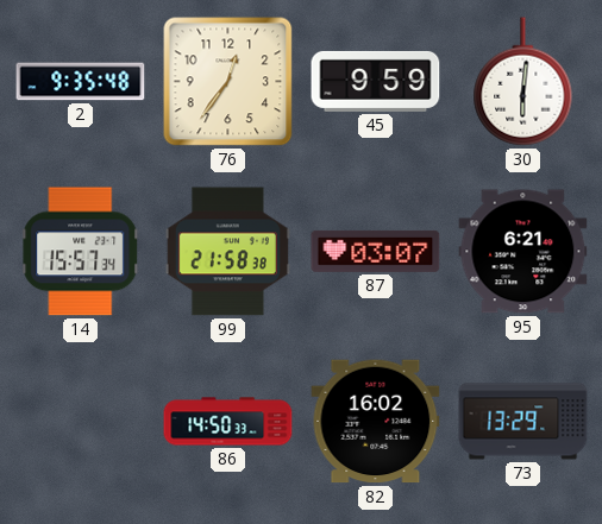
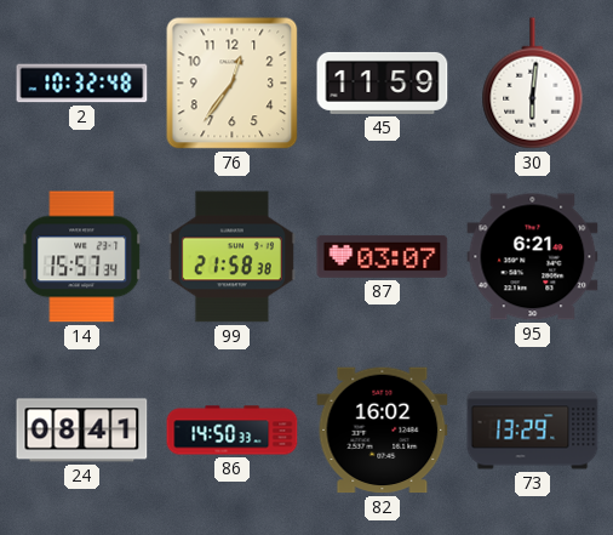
2: 9:35 -> 10:32
45: 9:59 -> 11:59
24: none -> 08:41
